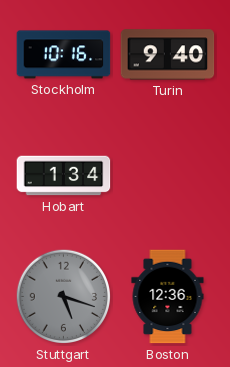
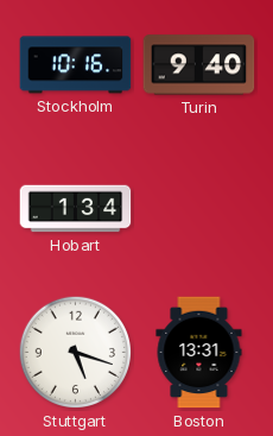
Stuttgart dial: grey -> white
Boston: 12:36 -> 13:31
